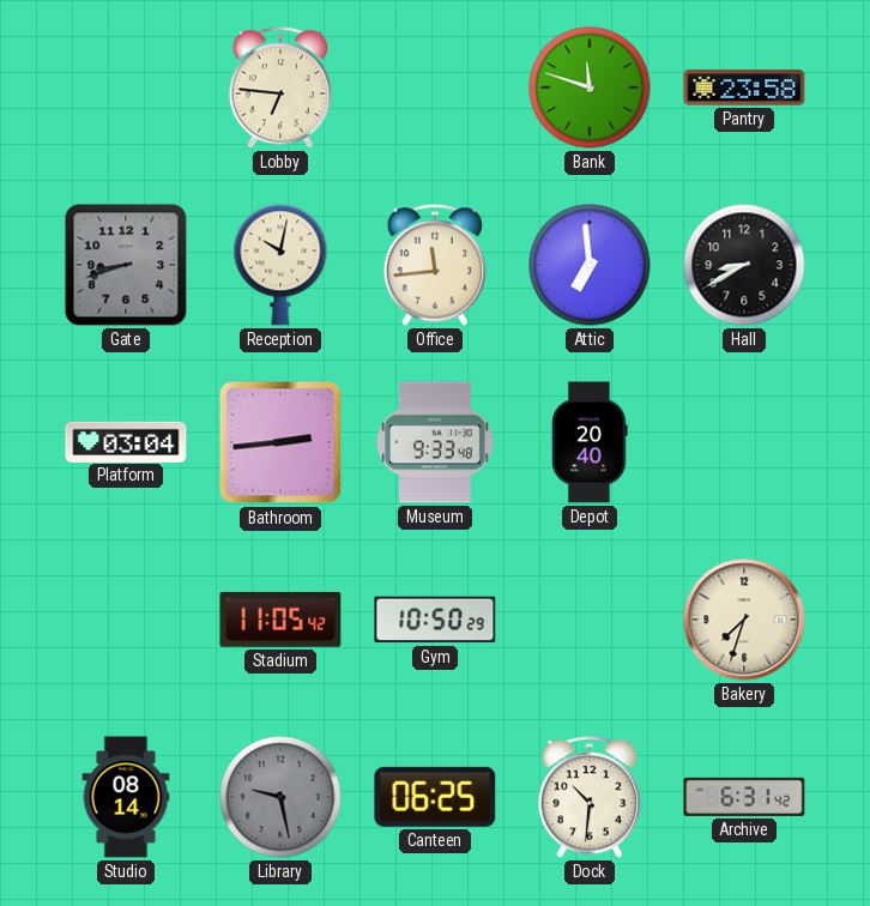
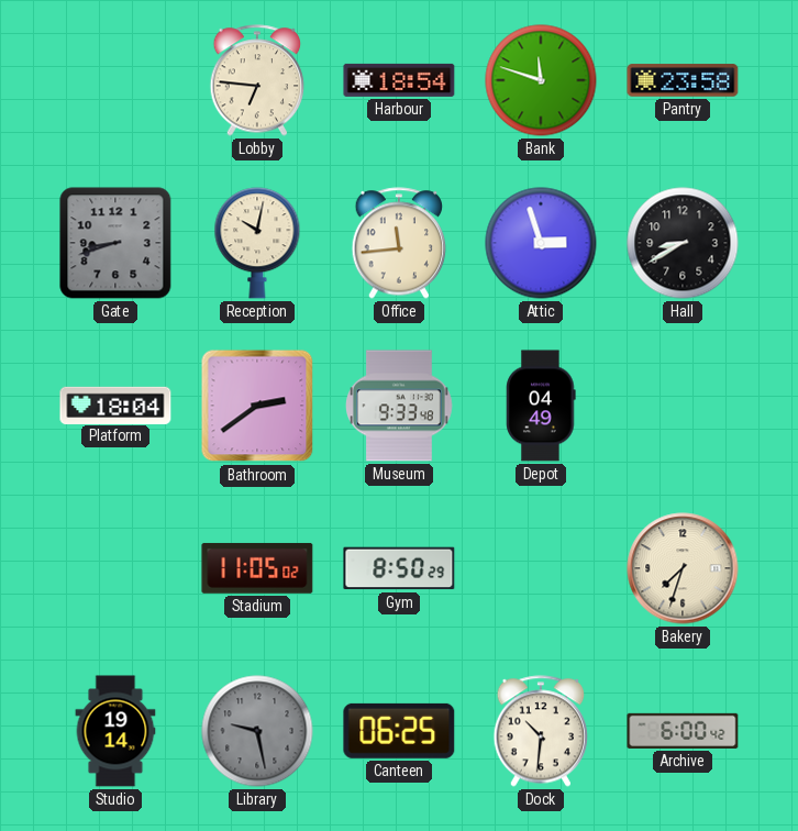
Harbour: none -> 18:54
Attic: 6:59 -> 2:57
Platform: 03:04 -> 18:04
Bathroom: 2:44 -> 2:39
Depot: 20:40 -> 04:49
Stadium: 11:05:42 -> 11:05:02
Gym: 10:50 -> 8:50
Studio: 08:14 -> 19:14
Archive: 6:31 -> 6:00
